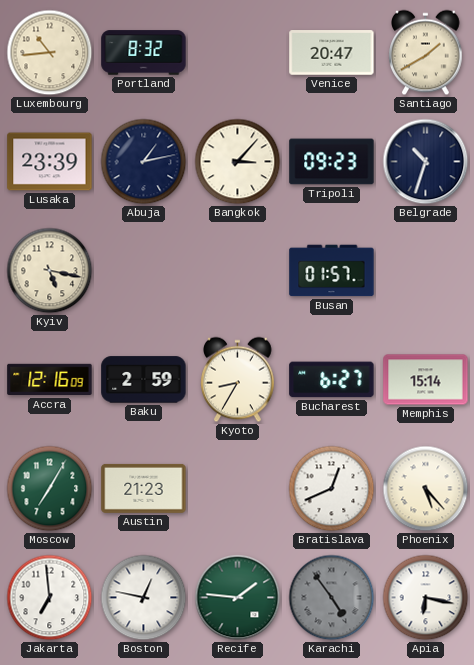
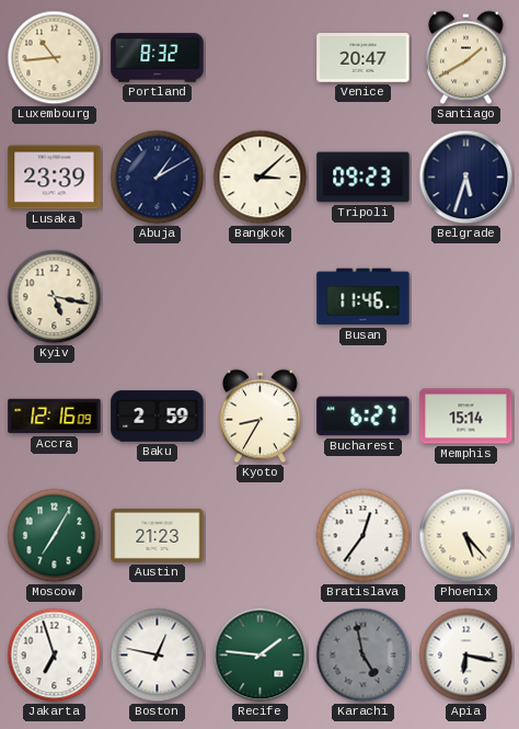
Abuja: 1:13 -> 1:10
Bangkok: 3:07 -> 3:08
Belgrade: 10:33 -> 5:33
Busan: 01:57 -> 11:46
Bratislava: 12:41 -> 12:36
Jakarta: 6:59 -> 6:57
Karachi: 4:54 -> 4:58
